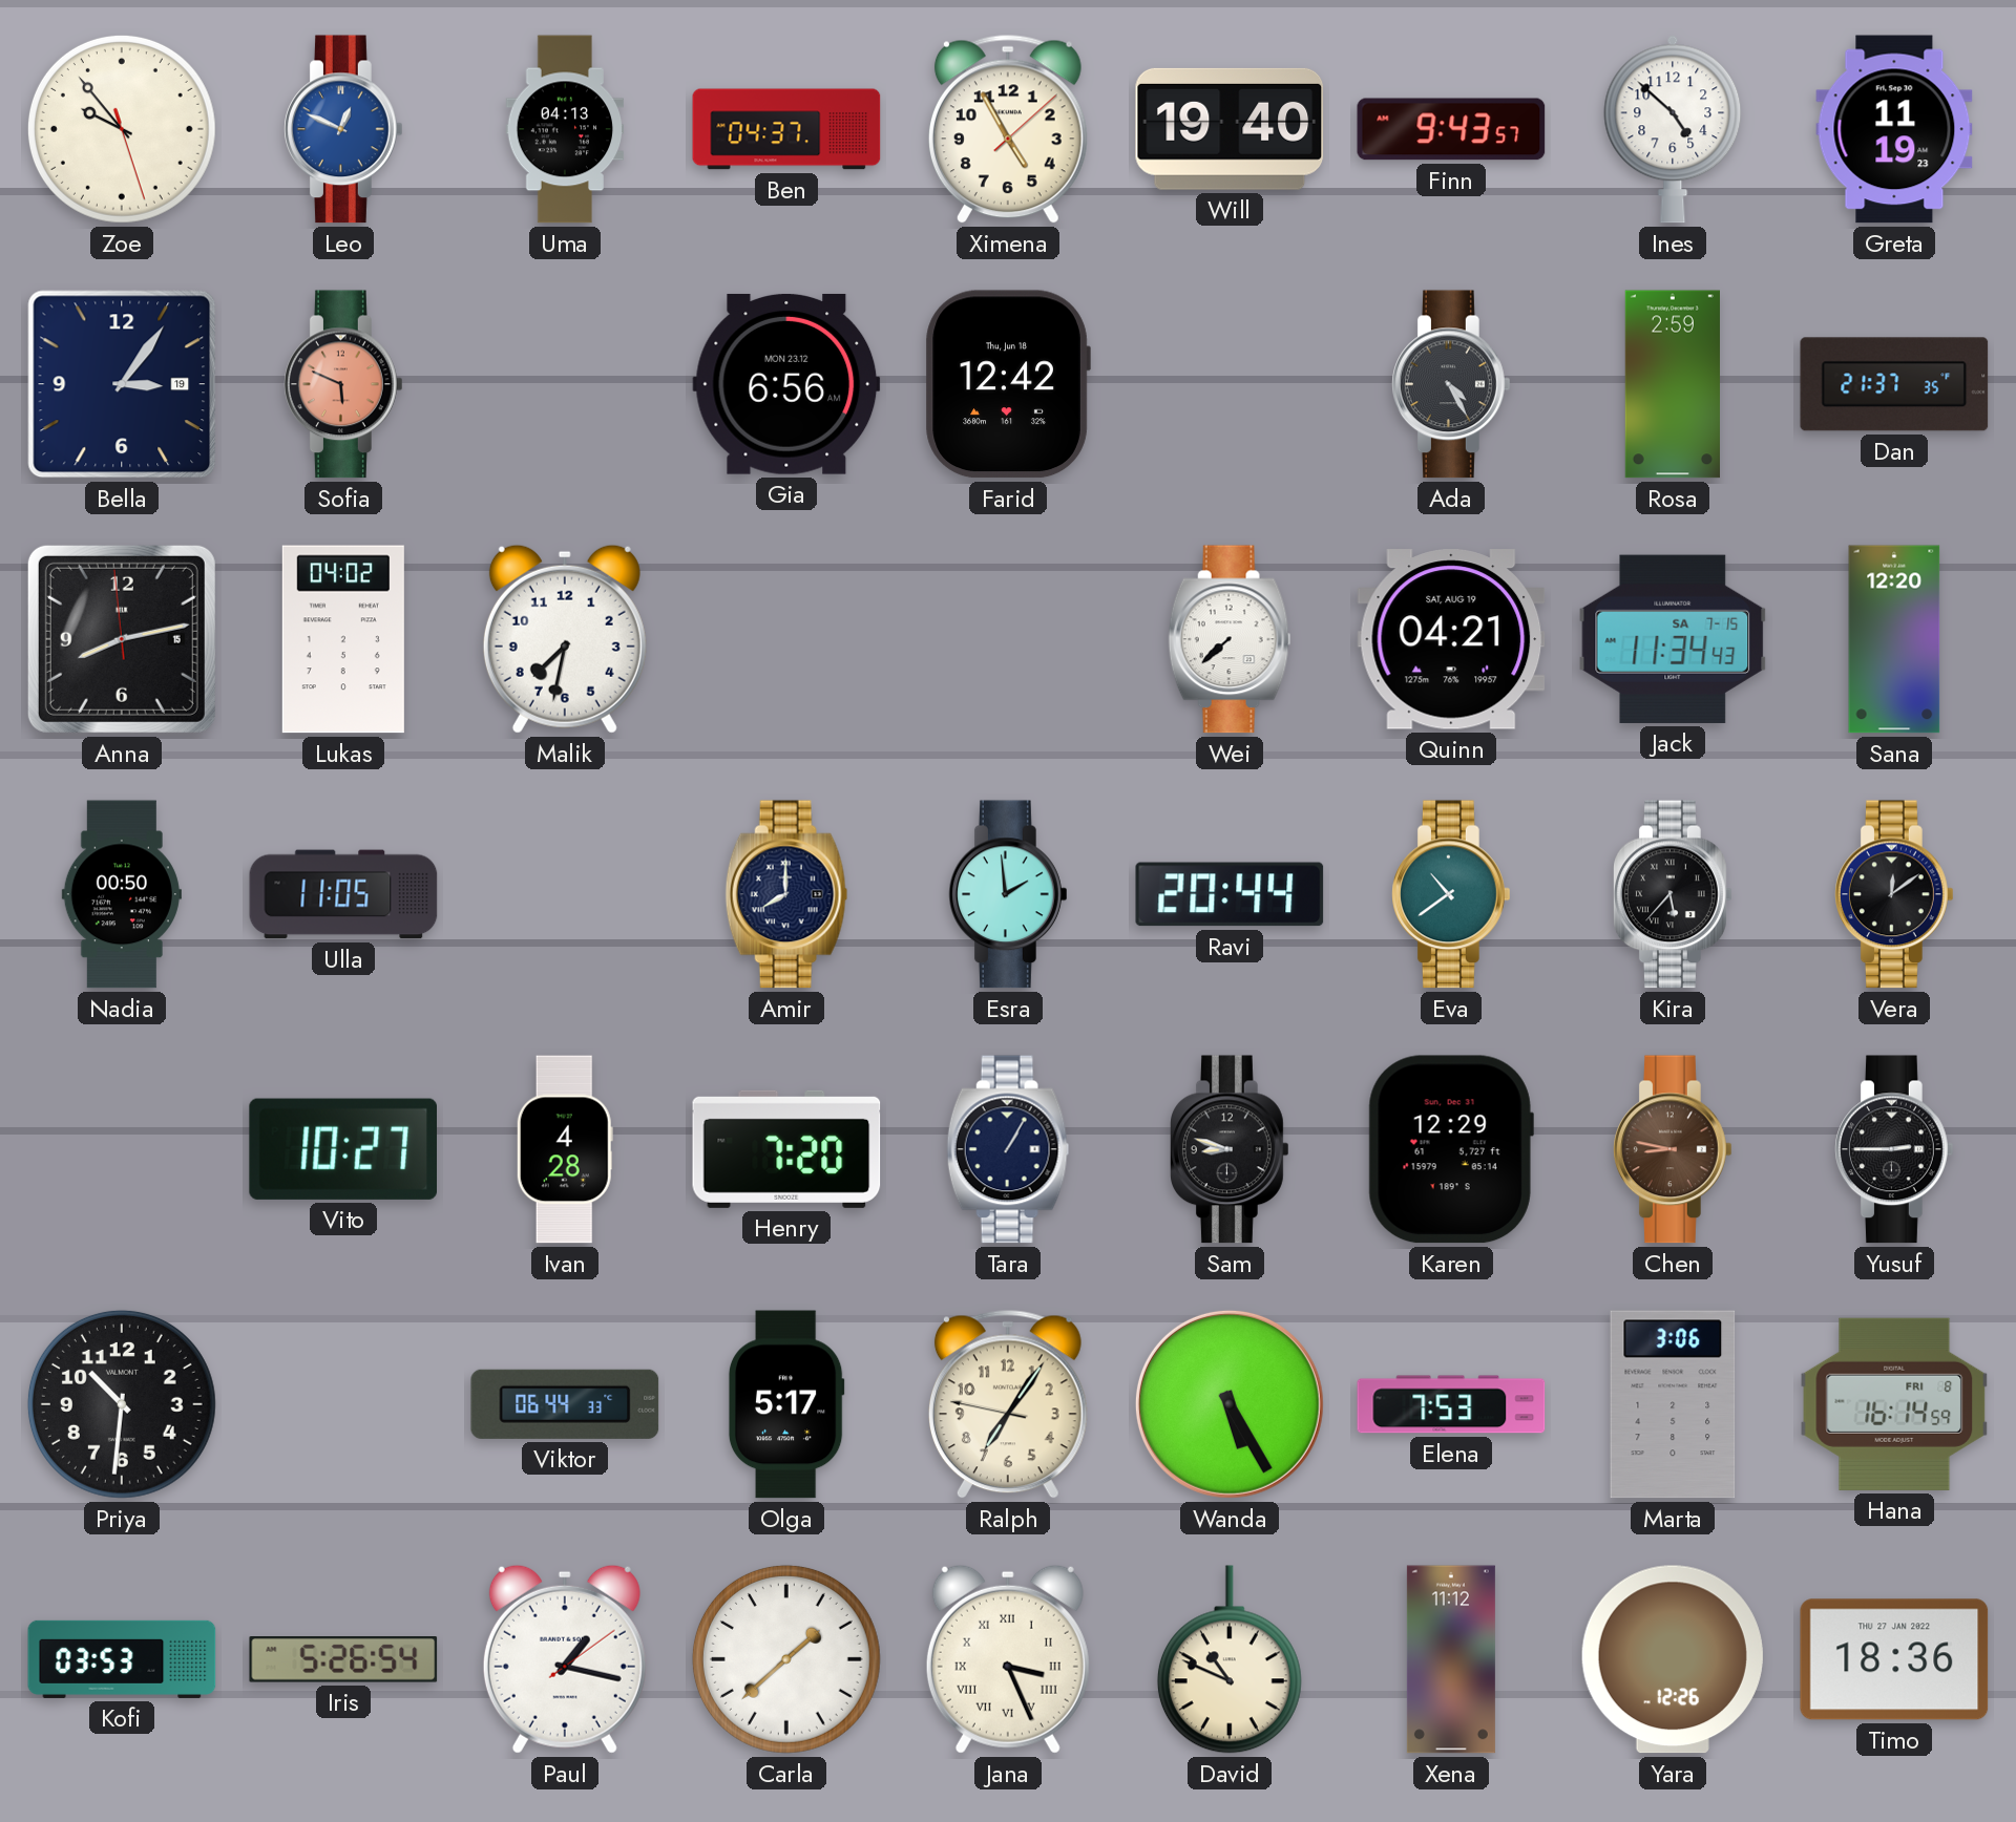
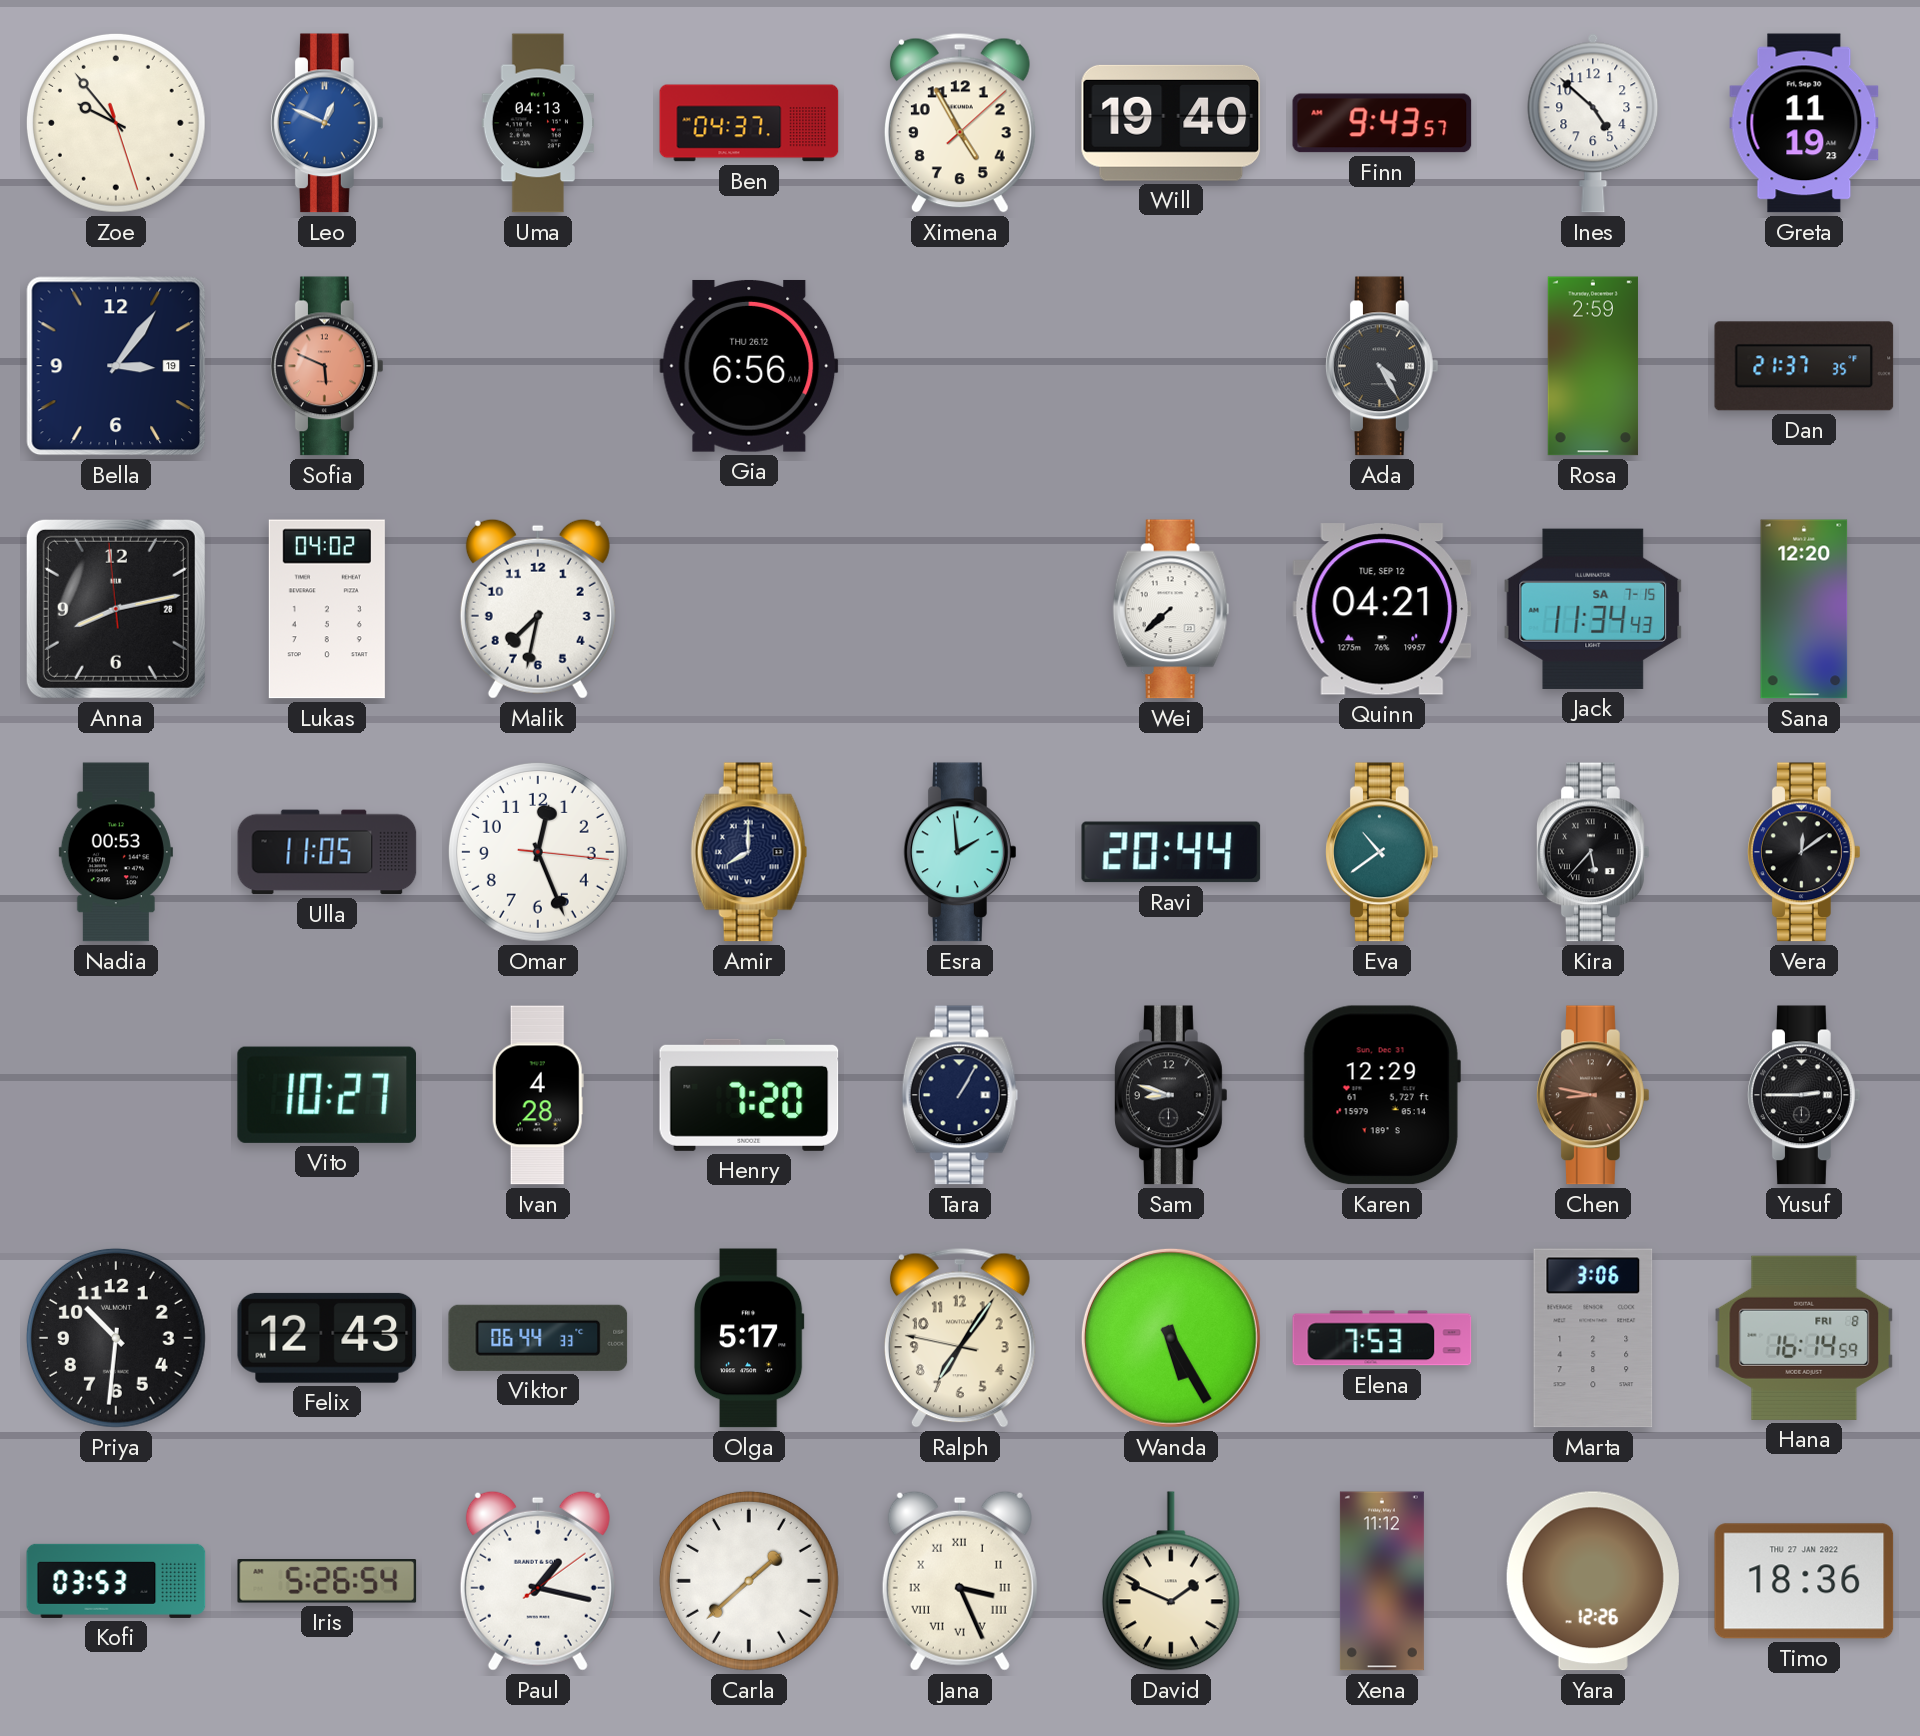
Gia date: MON 23.12 -> THU 26.12
Farid: 12:42 -> none
Anna date: 15 -> 28
Quinn date: SAT, AUG 19 -> TUE, SEP 12
Nadia: 00:50 -> 00:53
Omar: none -> 12:26
Felix: none -> 12:43
David: 10:49 -> 1:49
